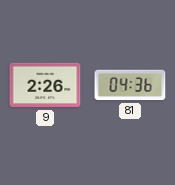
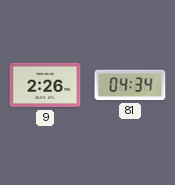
81: 04:36 -> 04:34
